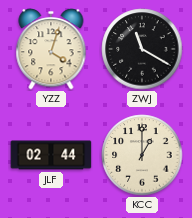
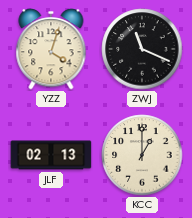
ZWJ: 11:20 -> 11:19
JLF: 02:44 -> 02:13
